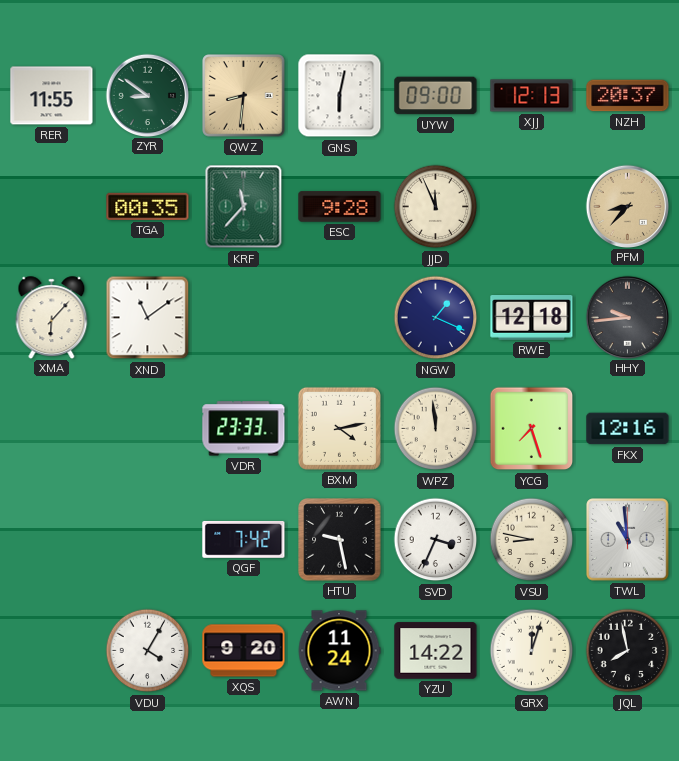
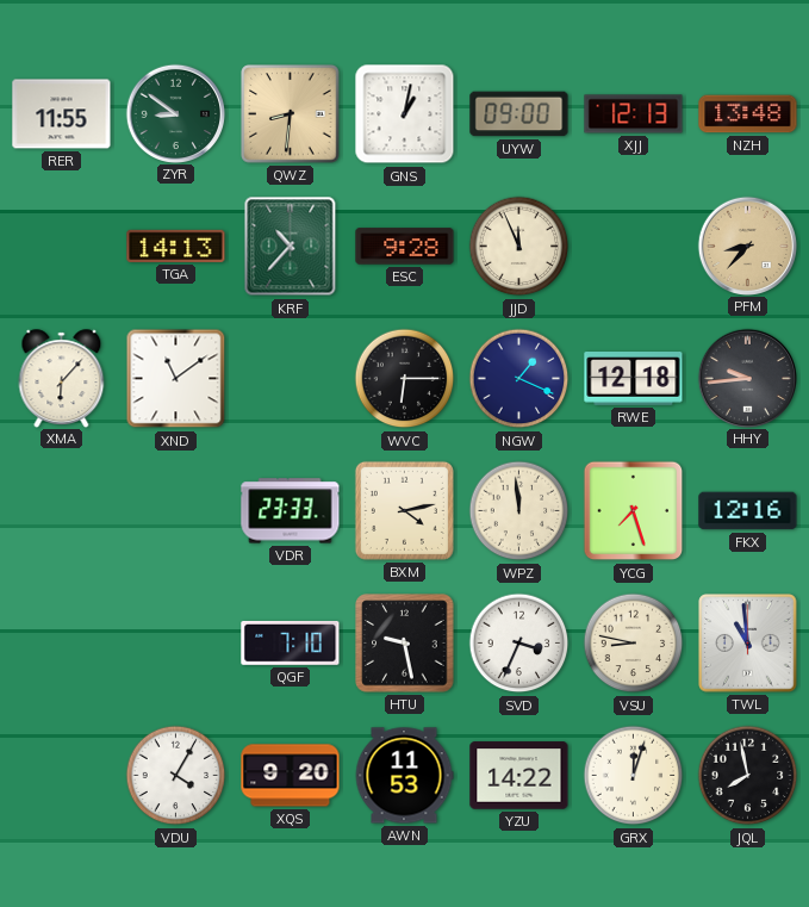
GNS: 6:02 -> 1:02
NZH: 20:37 -> 13:48
TGA: 00:35 -> 14:13
KRF: 11:37 -> 10:37
WVC: none -> 6:15
QGF: 7:42 -> 7:10
AWN: 11:24 -> 11:53
